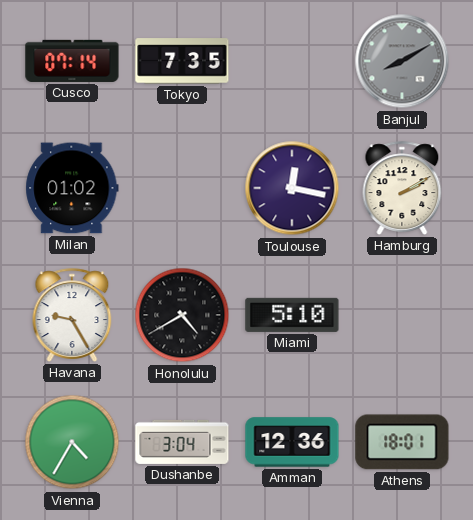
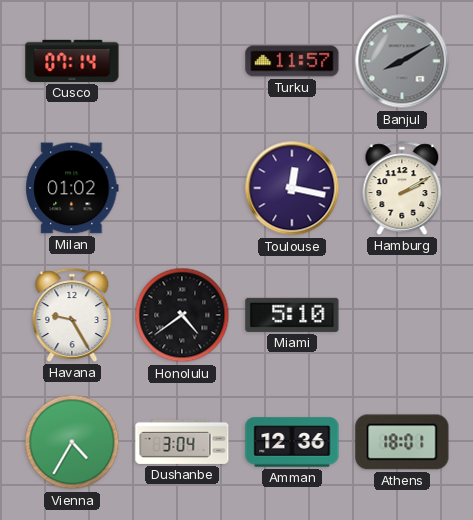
Tokyo: 7:35 -> none
Turku: none -> 11:57
Honolulu: 4:40 -> 4:39
